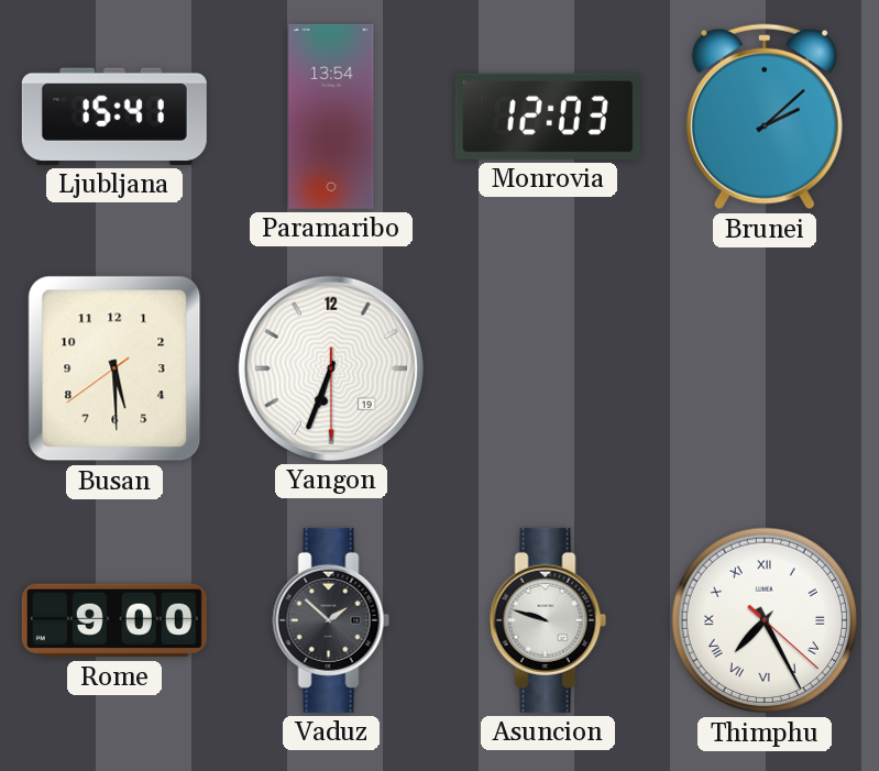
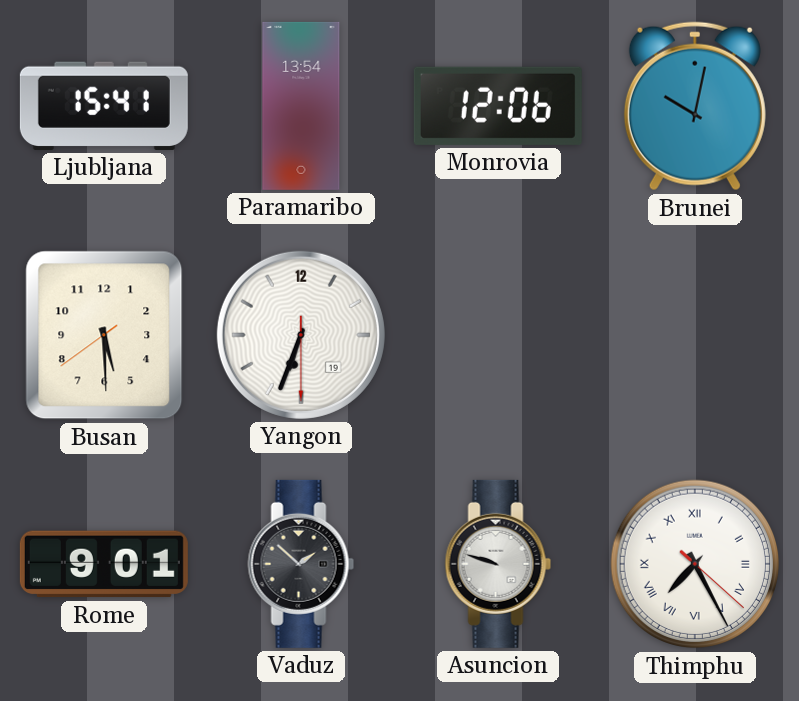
Monrovia: 12:03 -> 12:06
Brunei: 2:08 -> 10:02
Rome: 9:00 -> 9:01
